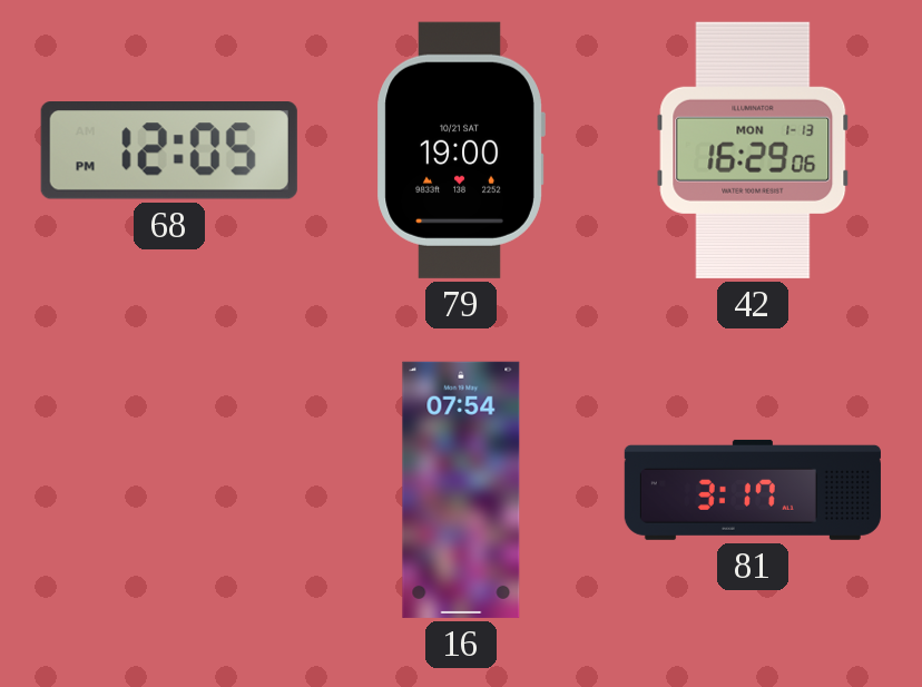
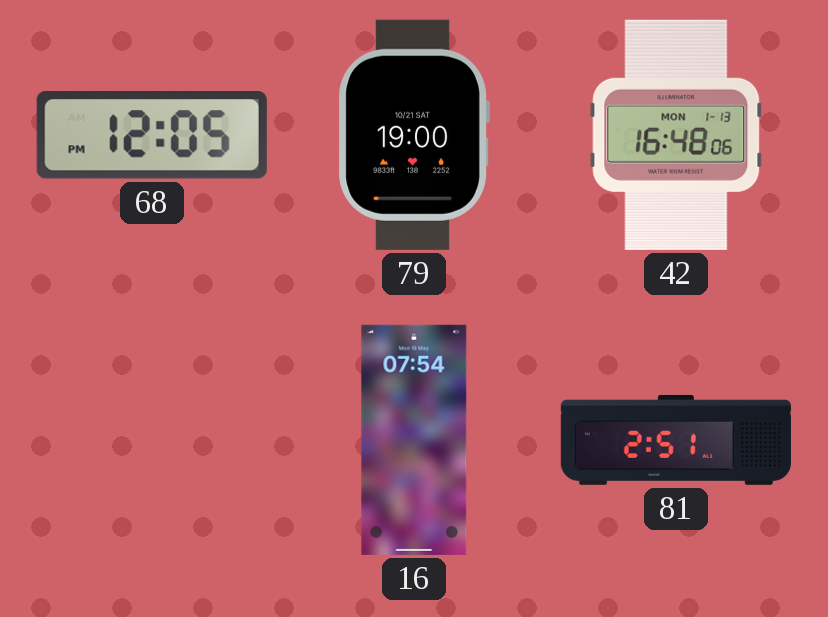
42: 16:29 -> 16:48
81: 3:17 -> 2:51
